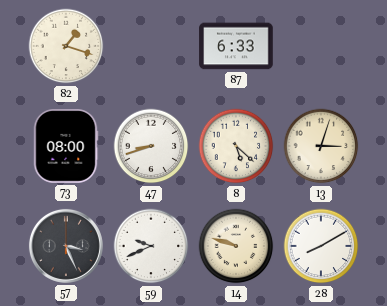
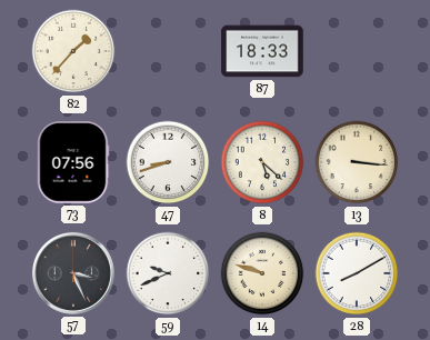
82: 1:18 -> 1:37
87: 6:33 -> 18:33
73: 08:00 -> 07:56
13: 3:03 -> 3:16
